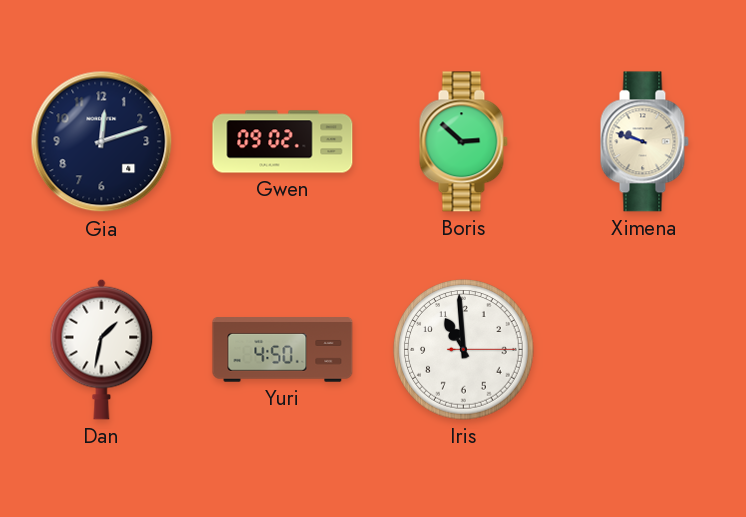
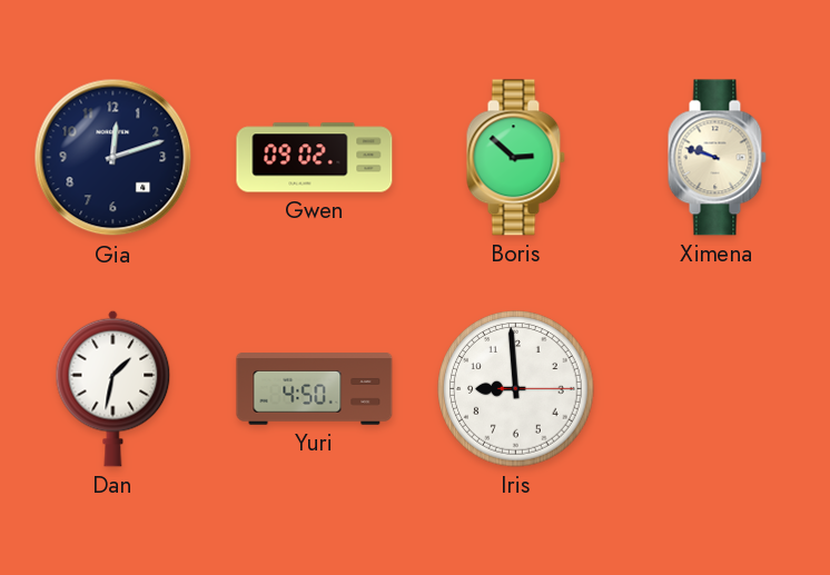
Iris: 10:59 -> 8:59
